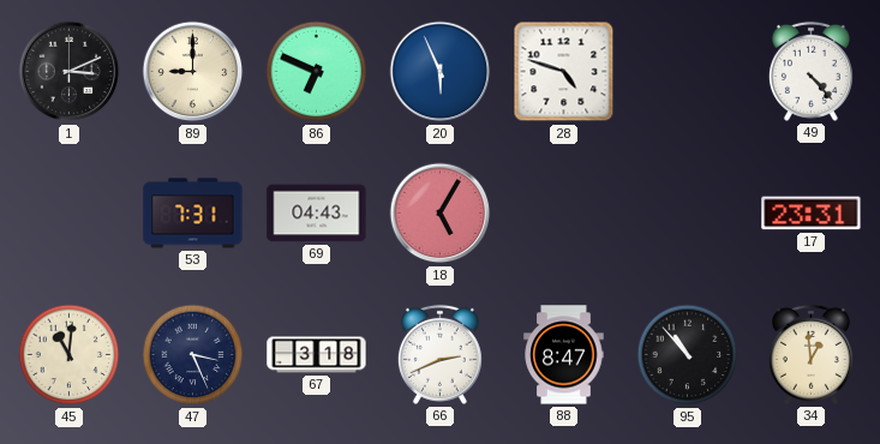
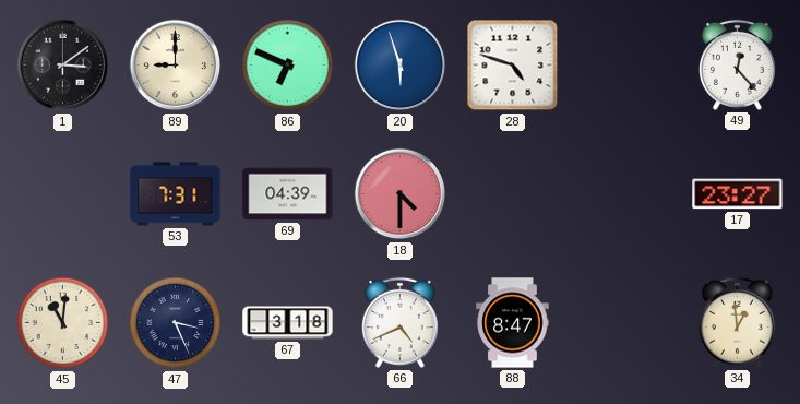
1: 3:11 -> 3:09
20: 5:56 -> 5:57
49: 4:23 -> 12:23
69: 04:43 -> 04:39
18: 5:05 -> 4:30
17: 23:31 -> 23:27
66: 2:41 -> 4:41
95: 10:53 -> none
